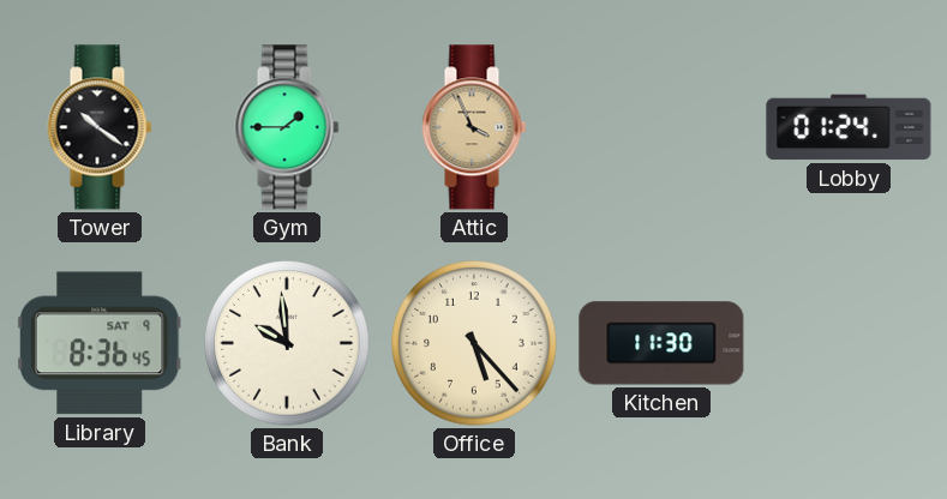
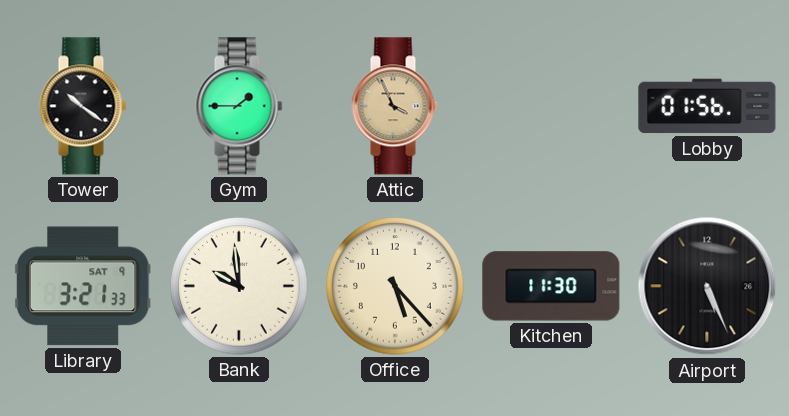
Lobby: 01:24 -> 01:56
Library: 8:36 -> 3:21
Airport: none -> 5:26
